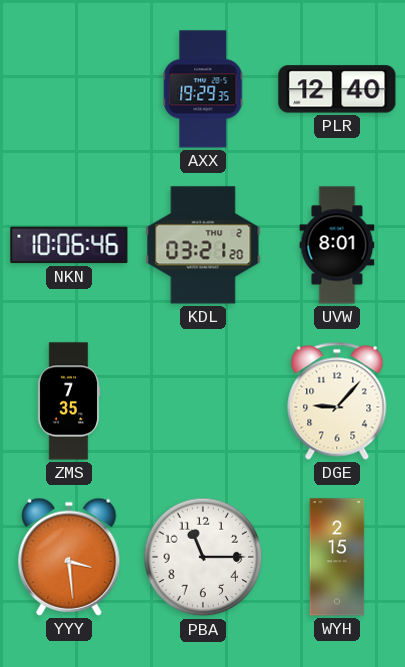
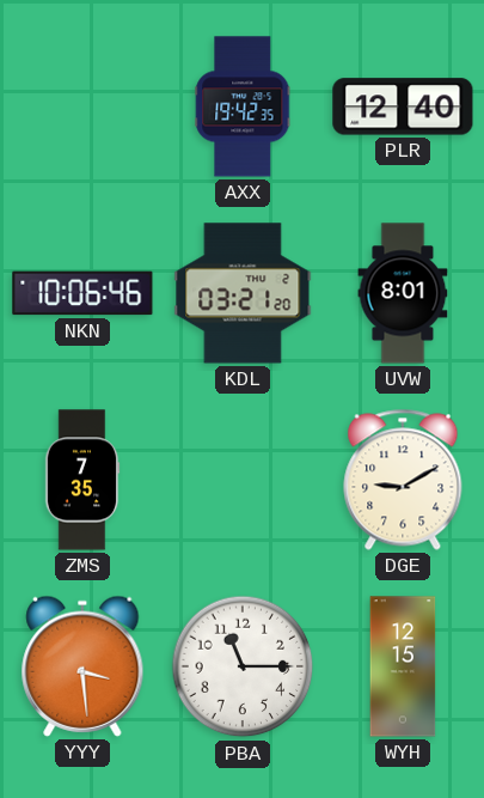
AXX: 19:29 -> 19:42
DGE: 9:07 -> 9:10
WYH: 2:15 -> 12:15
